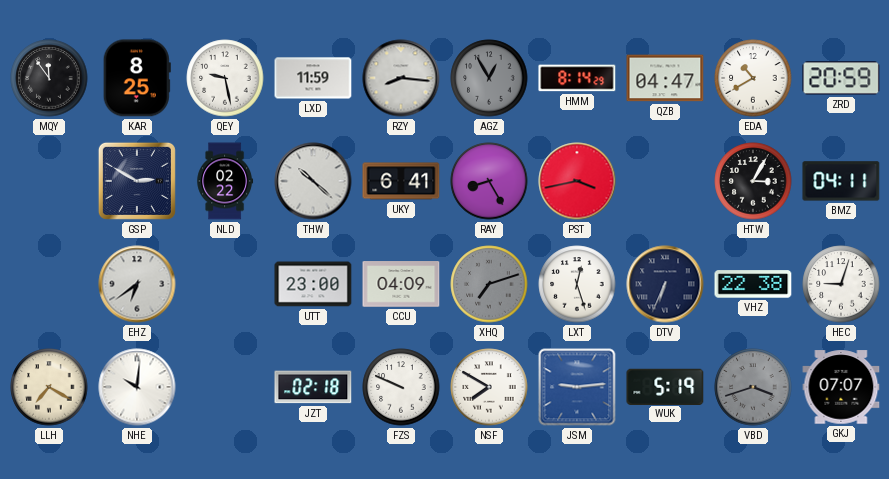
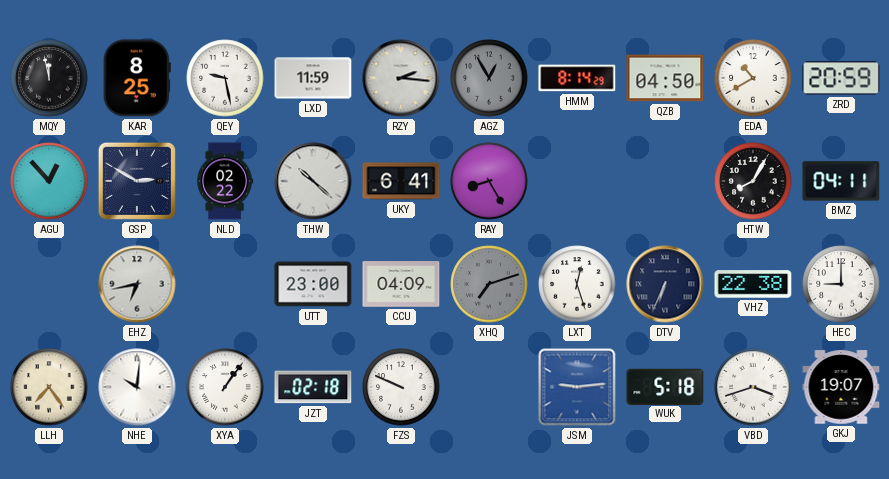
MQY: 11:54 -> 11:58
RZY: 8:16 -> 2:16
QZB: 04:47 -> 04:50
AGU: none -> 12:53
PST: 3:43 -> none
HTW: 3:05 -> 8:05
EHZ: 6:39 -> 6:43
HEC: 9:03 -> 9:00
LLH: 7:20 -> 7:24
XYA: none -> 1:06
NSF: 7:50 -> none
WUK: 5:19 -> 5:18
VBD dial: grey -> white
GKJ: 07:07 -> 19:07
